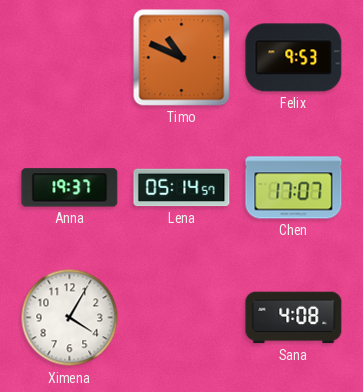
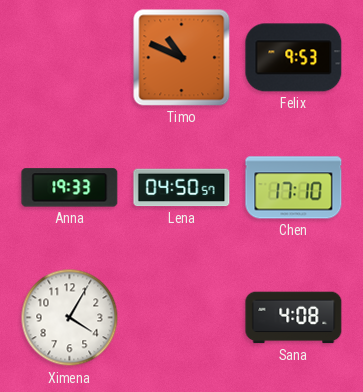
Anna: 19:37 -> 19:33
Lena: 05:14 -> 04:50
Chen: 17:07 -> 17:10
